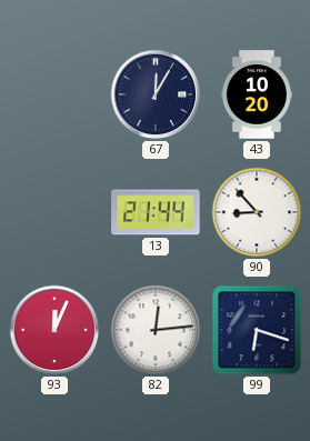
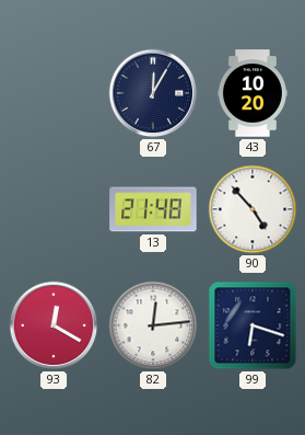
13: 21:44 -> 21:48
90: 8:53 -> 4:53
93: 12:04 -> 12:20
